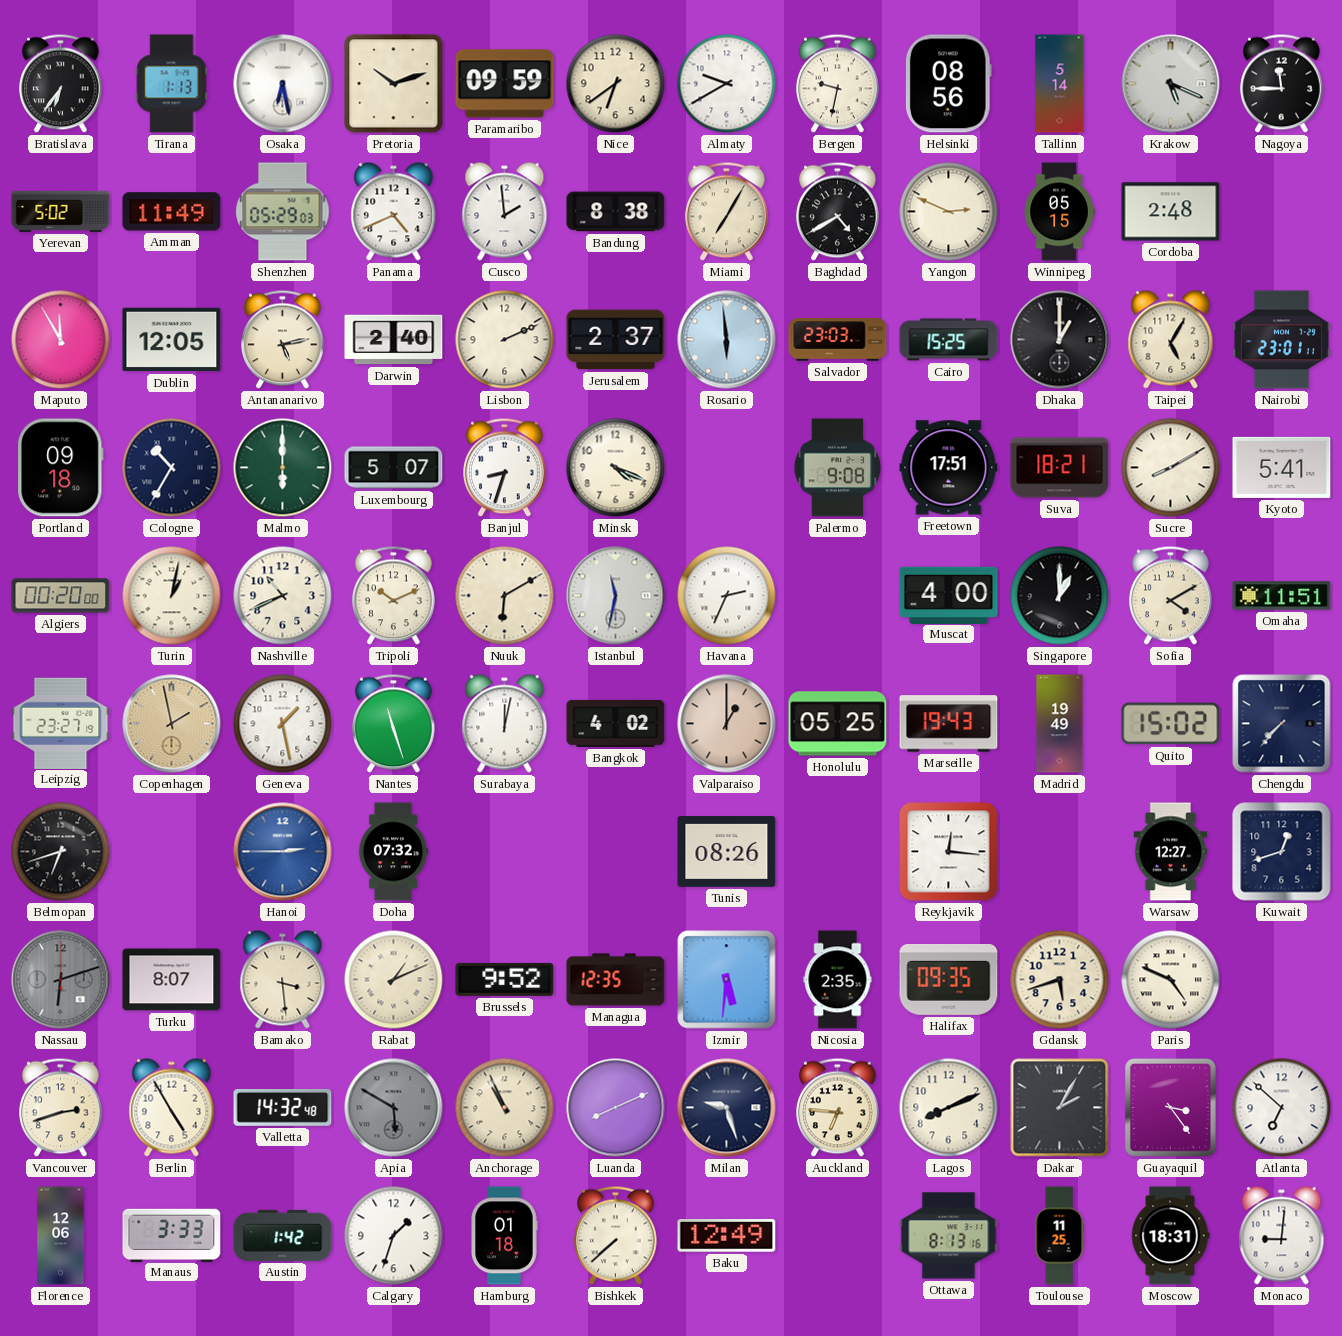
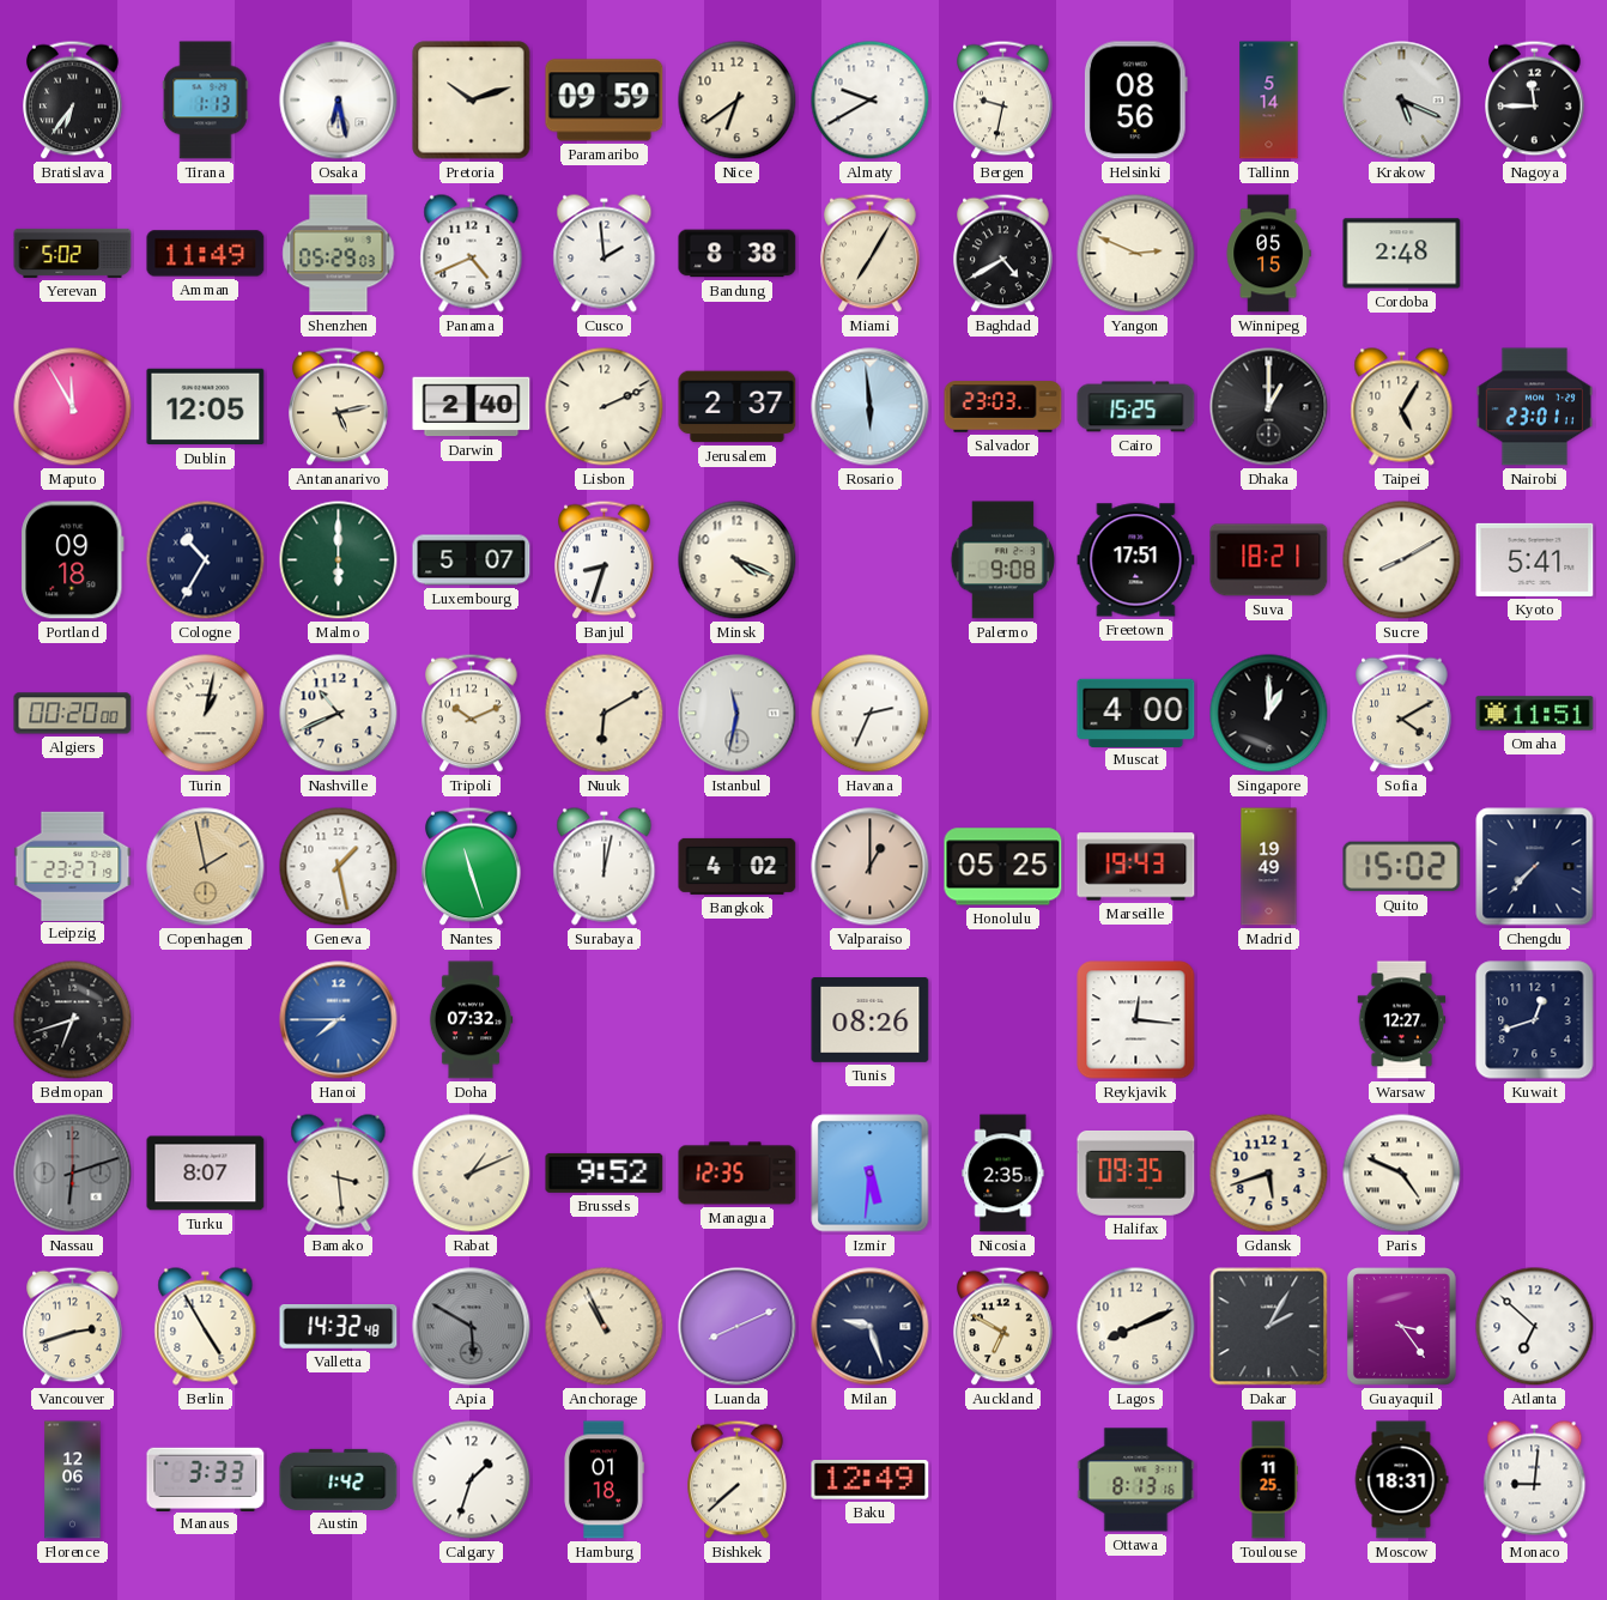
Hanoi: 2:45 -> 7:45
Auckland: 6:46 -> 6:50
